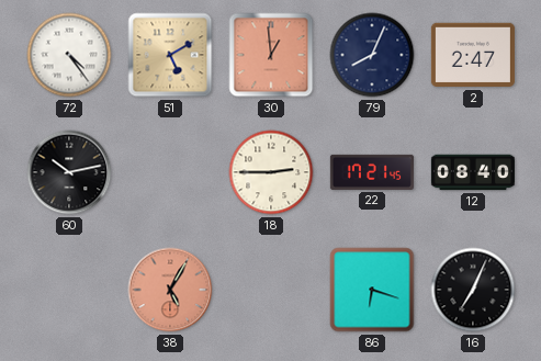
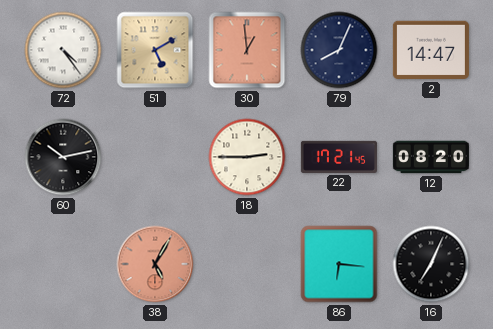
2: 2:47 -> 14:47
12: 08:40 -> 08:20
86: 6:18 -> 6:16
